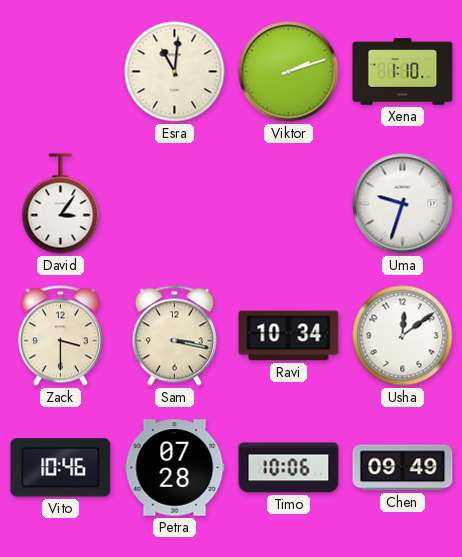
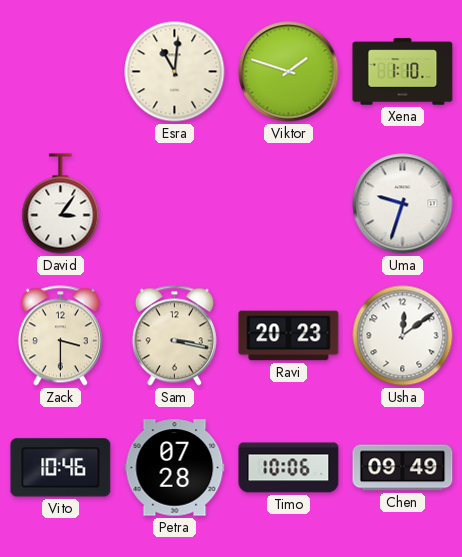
Viktor: 2:12 -> 1:48
Ravi: 10:34 -> 20:23
